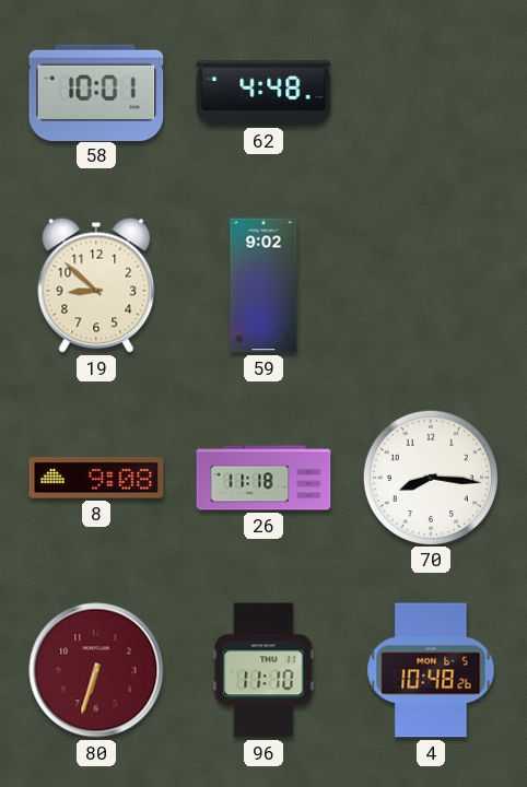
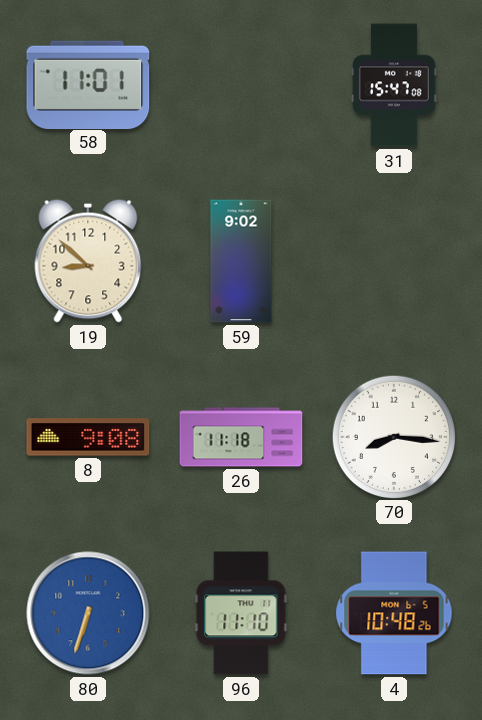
58: 10:01 -> 11:01
62: 4:48 -> none
31: none -> 15:47
80 dial: burgundy -> blue
